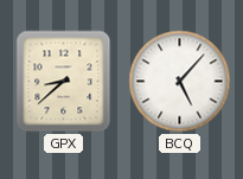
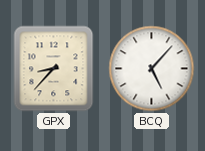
GPX: 8:38 -> 8:37
